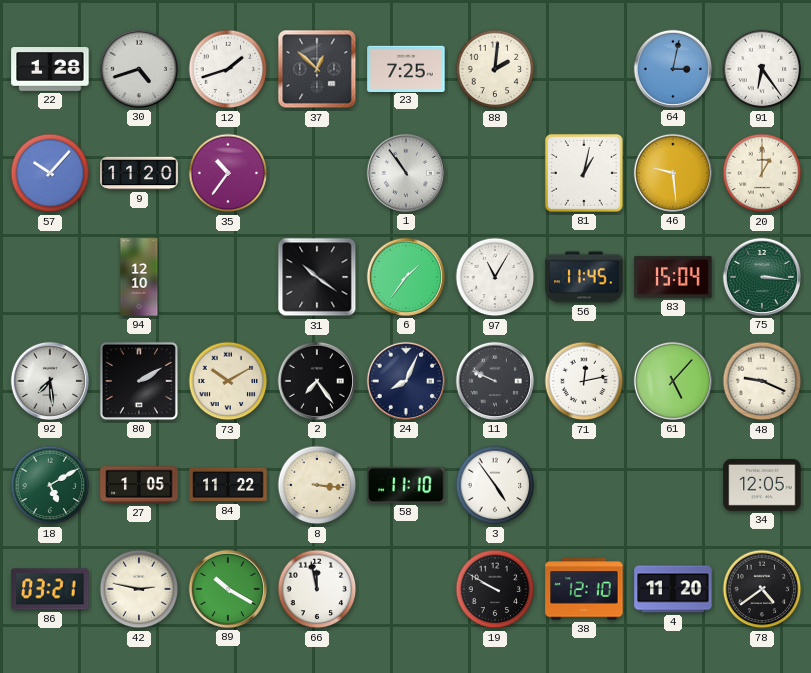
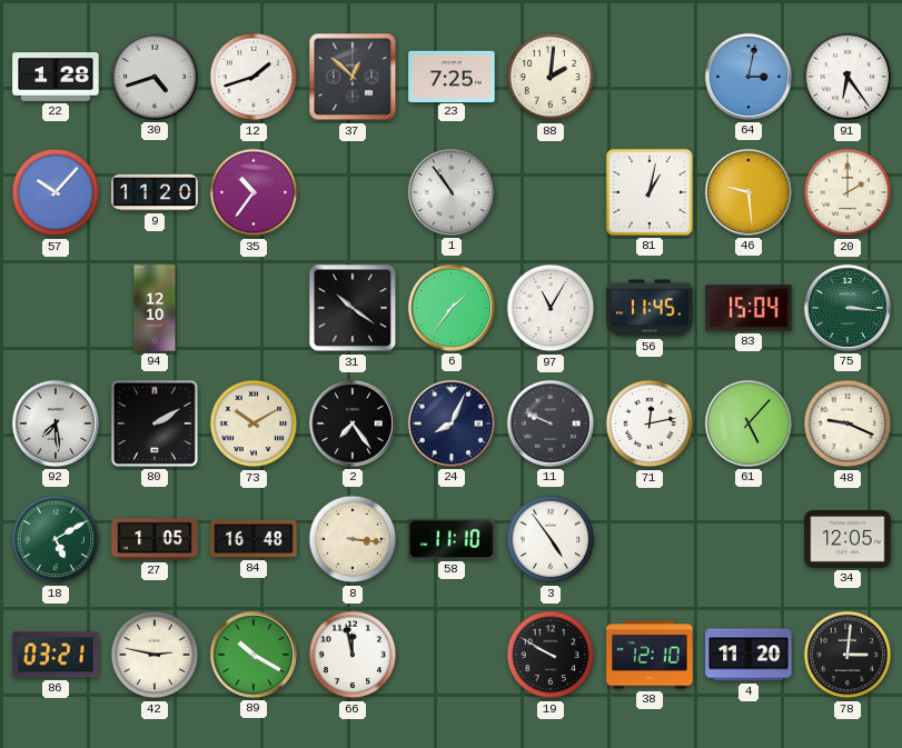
20: 1:00 -> 2:00
84: 11:22 -> 16:48
78: 4:39 -> 3:01
